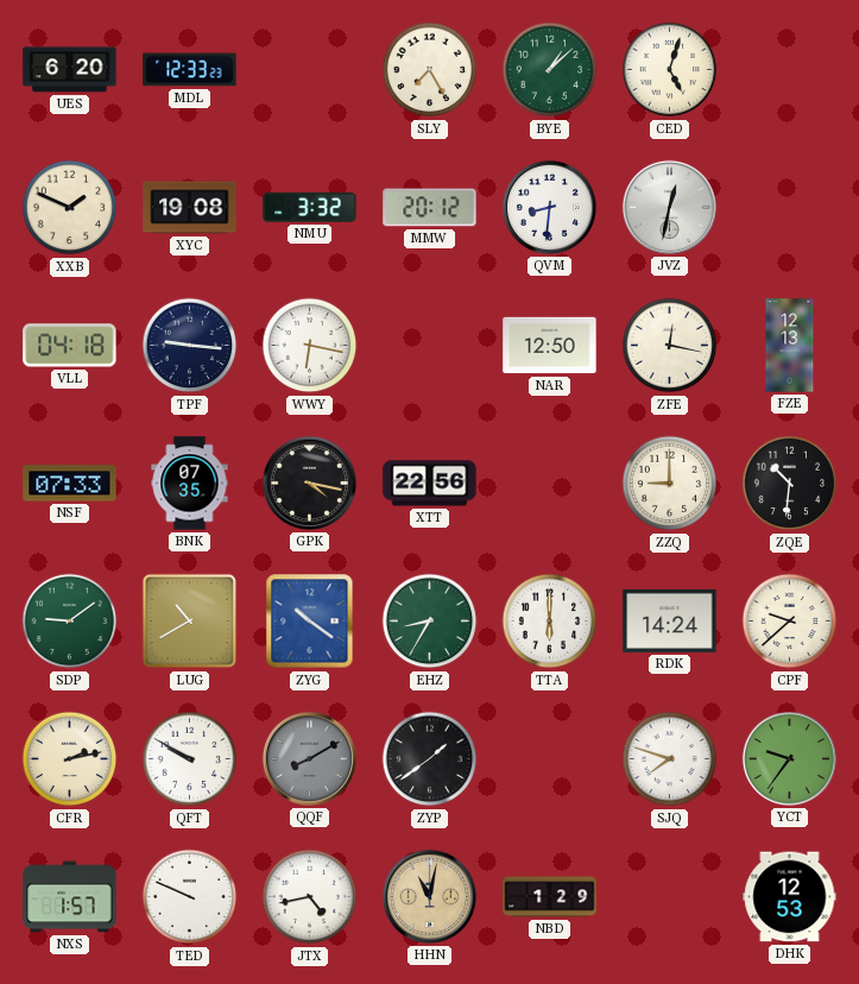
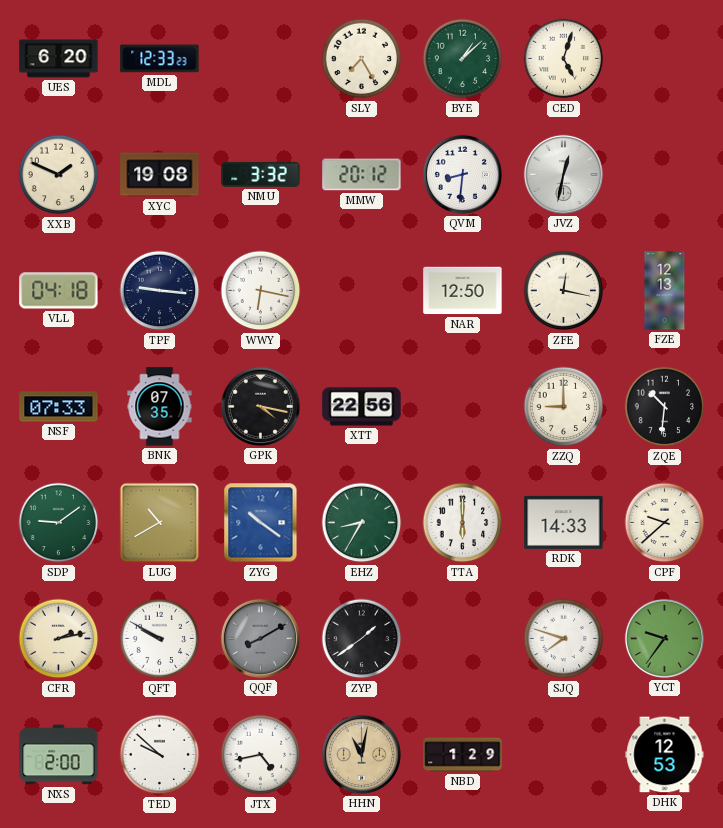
RDK: 14:24 -> 14:33
NXS: 1:57 -> 2:00
TED: 9:49 -> 9:52
